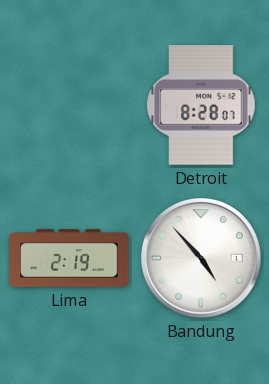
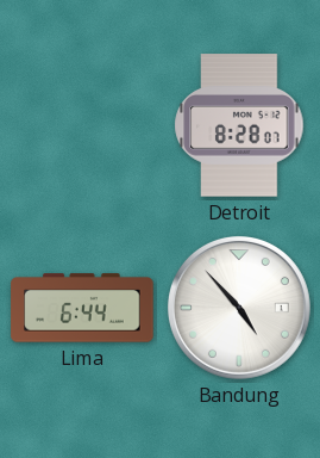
Lima: 2:19 -> 6:44
